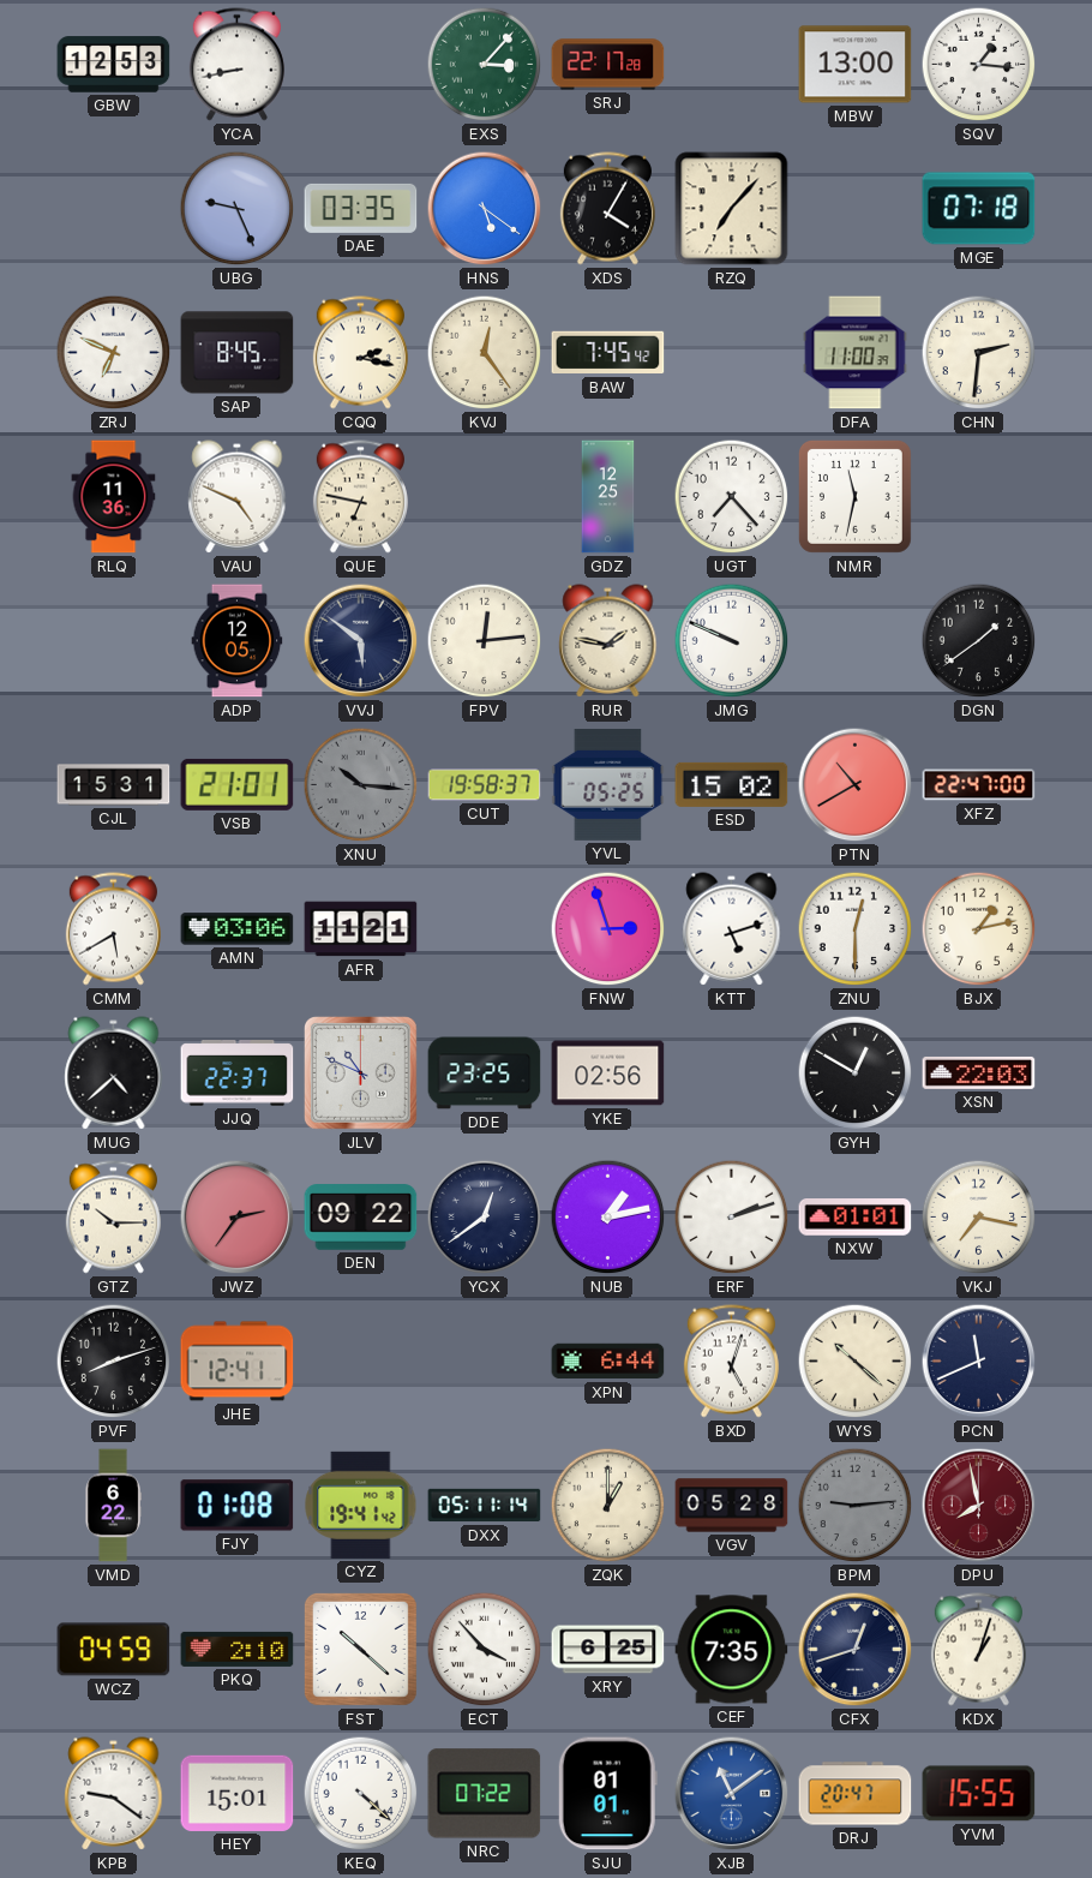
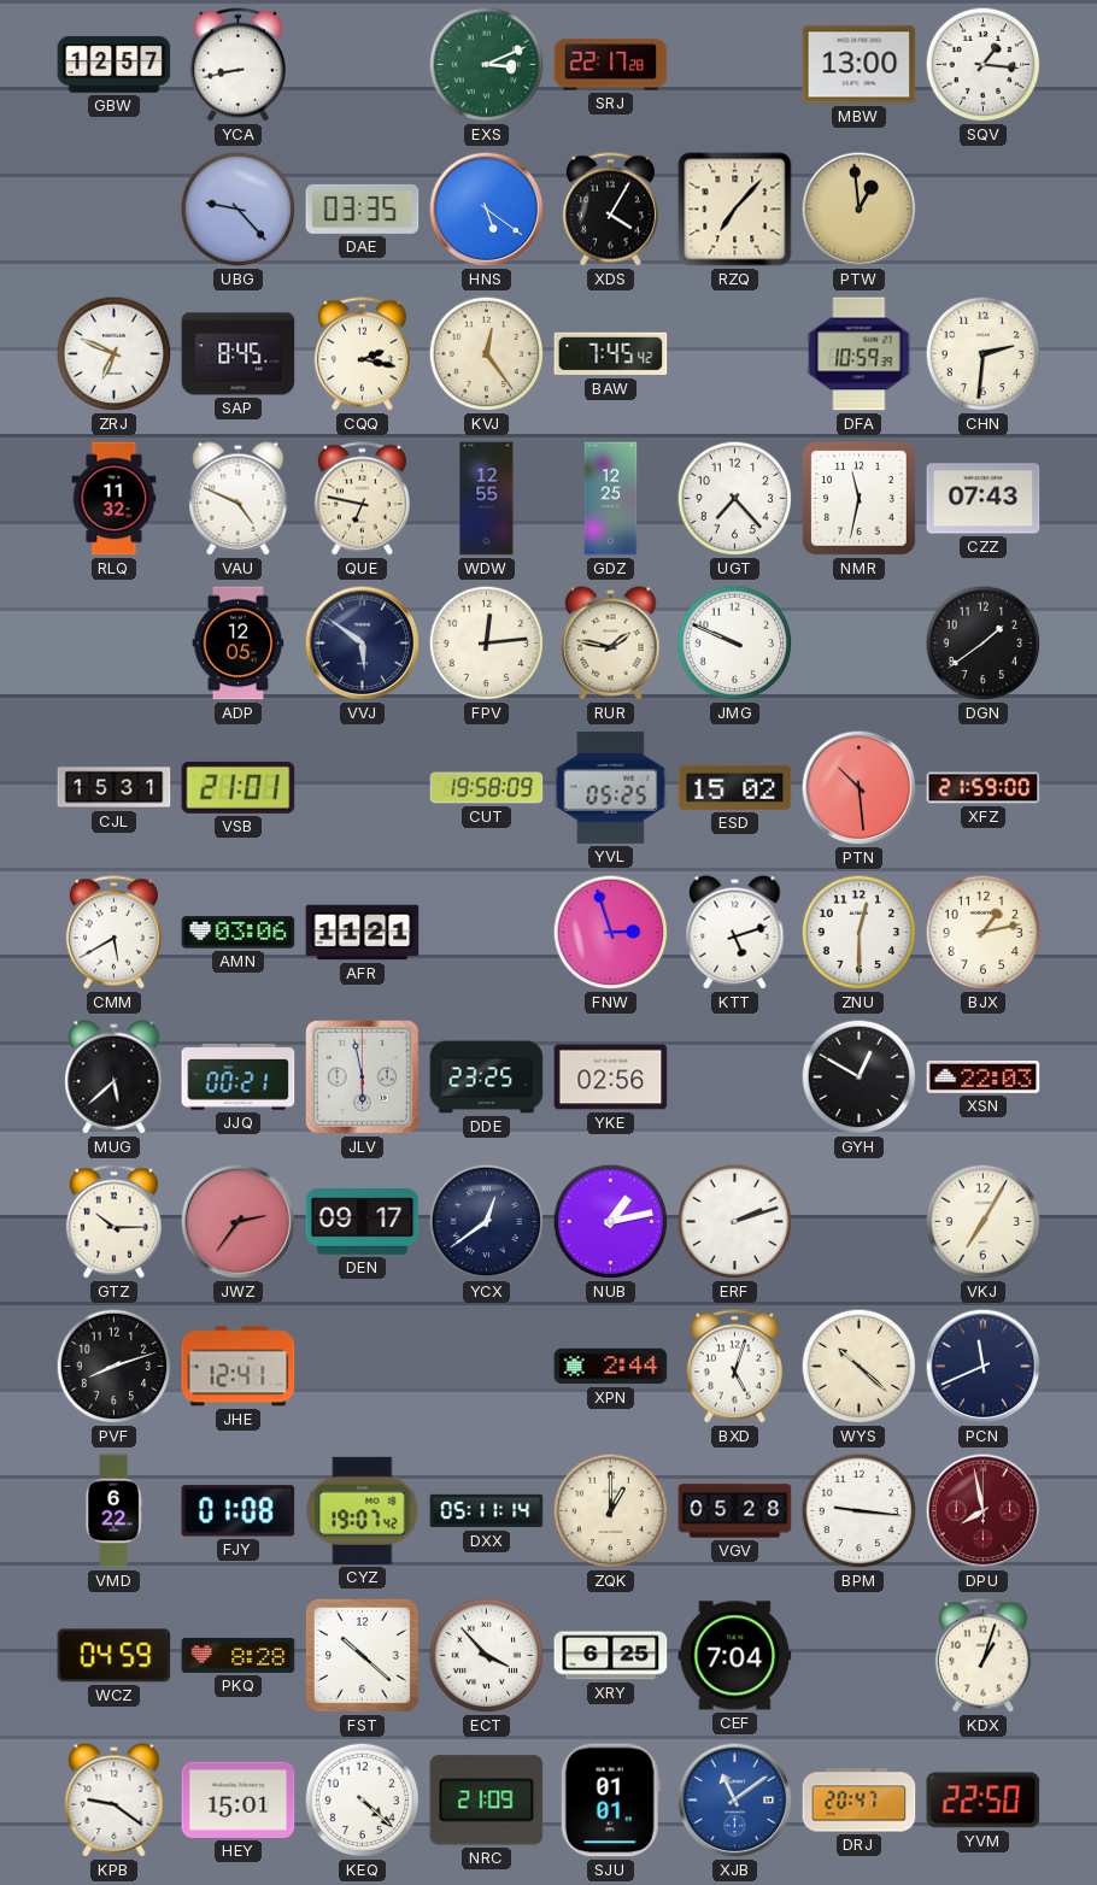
GBW: 12:53 -> 12:57
EXS: 3:07 -> 3:11
UBG: 9:26 -> 9:23
PTW: none -> 12:59
MGE: 07:18 -> none
DFA: 11:00 -> 10:59
RLQ: 11:36 -> 11:32
WDW: none -> 12:55
CZZ: none -> 07:43
XNU: 10:16 -> none
CUT: 19:58:37 -> 19:58:09
PTN: 10:40 -> 10:29
XFZ: 22:47 -> 21:59
MUG: 4:38 -> 5:38
JJQ: 22:37 -> 00:21
JLV: 10:49 -> 5:58
DEN: 09:22 -> 09:17
NXW: 01:01 -> none
VKJ: 7:17 -> 7:05
XPN: 6:44 -> 2:44
CYZ: 19:41 -> 19:07
BPM: 9:14 -> 9:16
BPM dial: grey -> white
PKQ: 2:10 -> 8:28
CEF: 7:35 -> 7:04
CFX: 12:42 -> none
NRC: 07:22 -> 21:09
YVM: 15:55 -> 22:50
